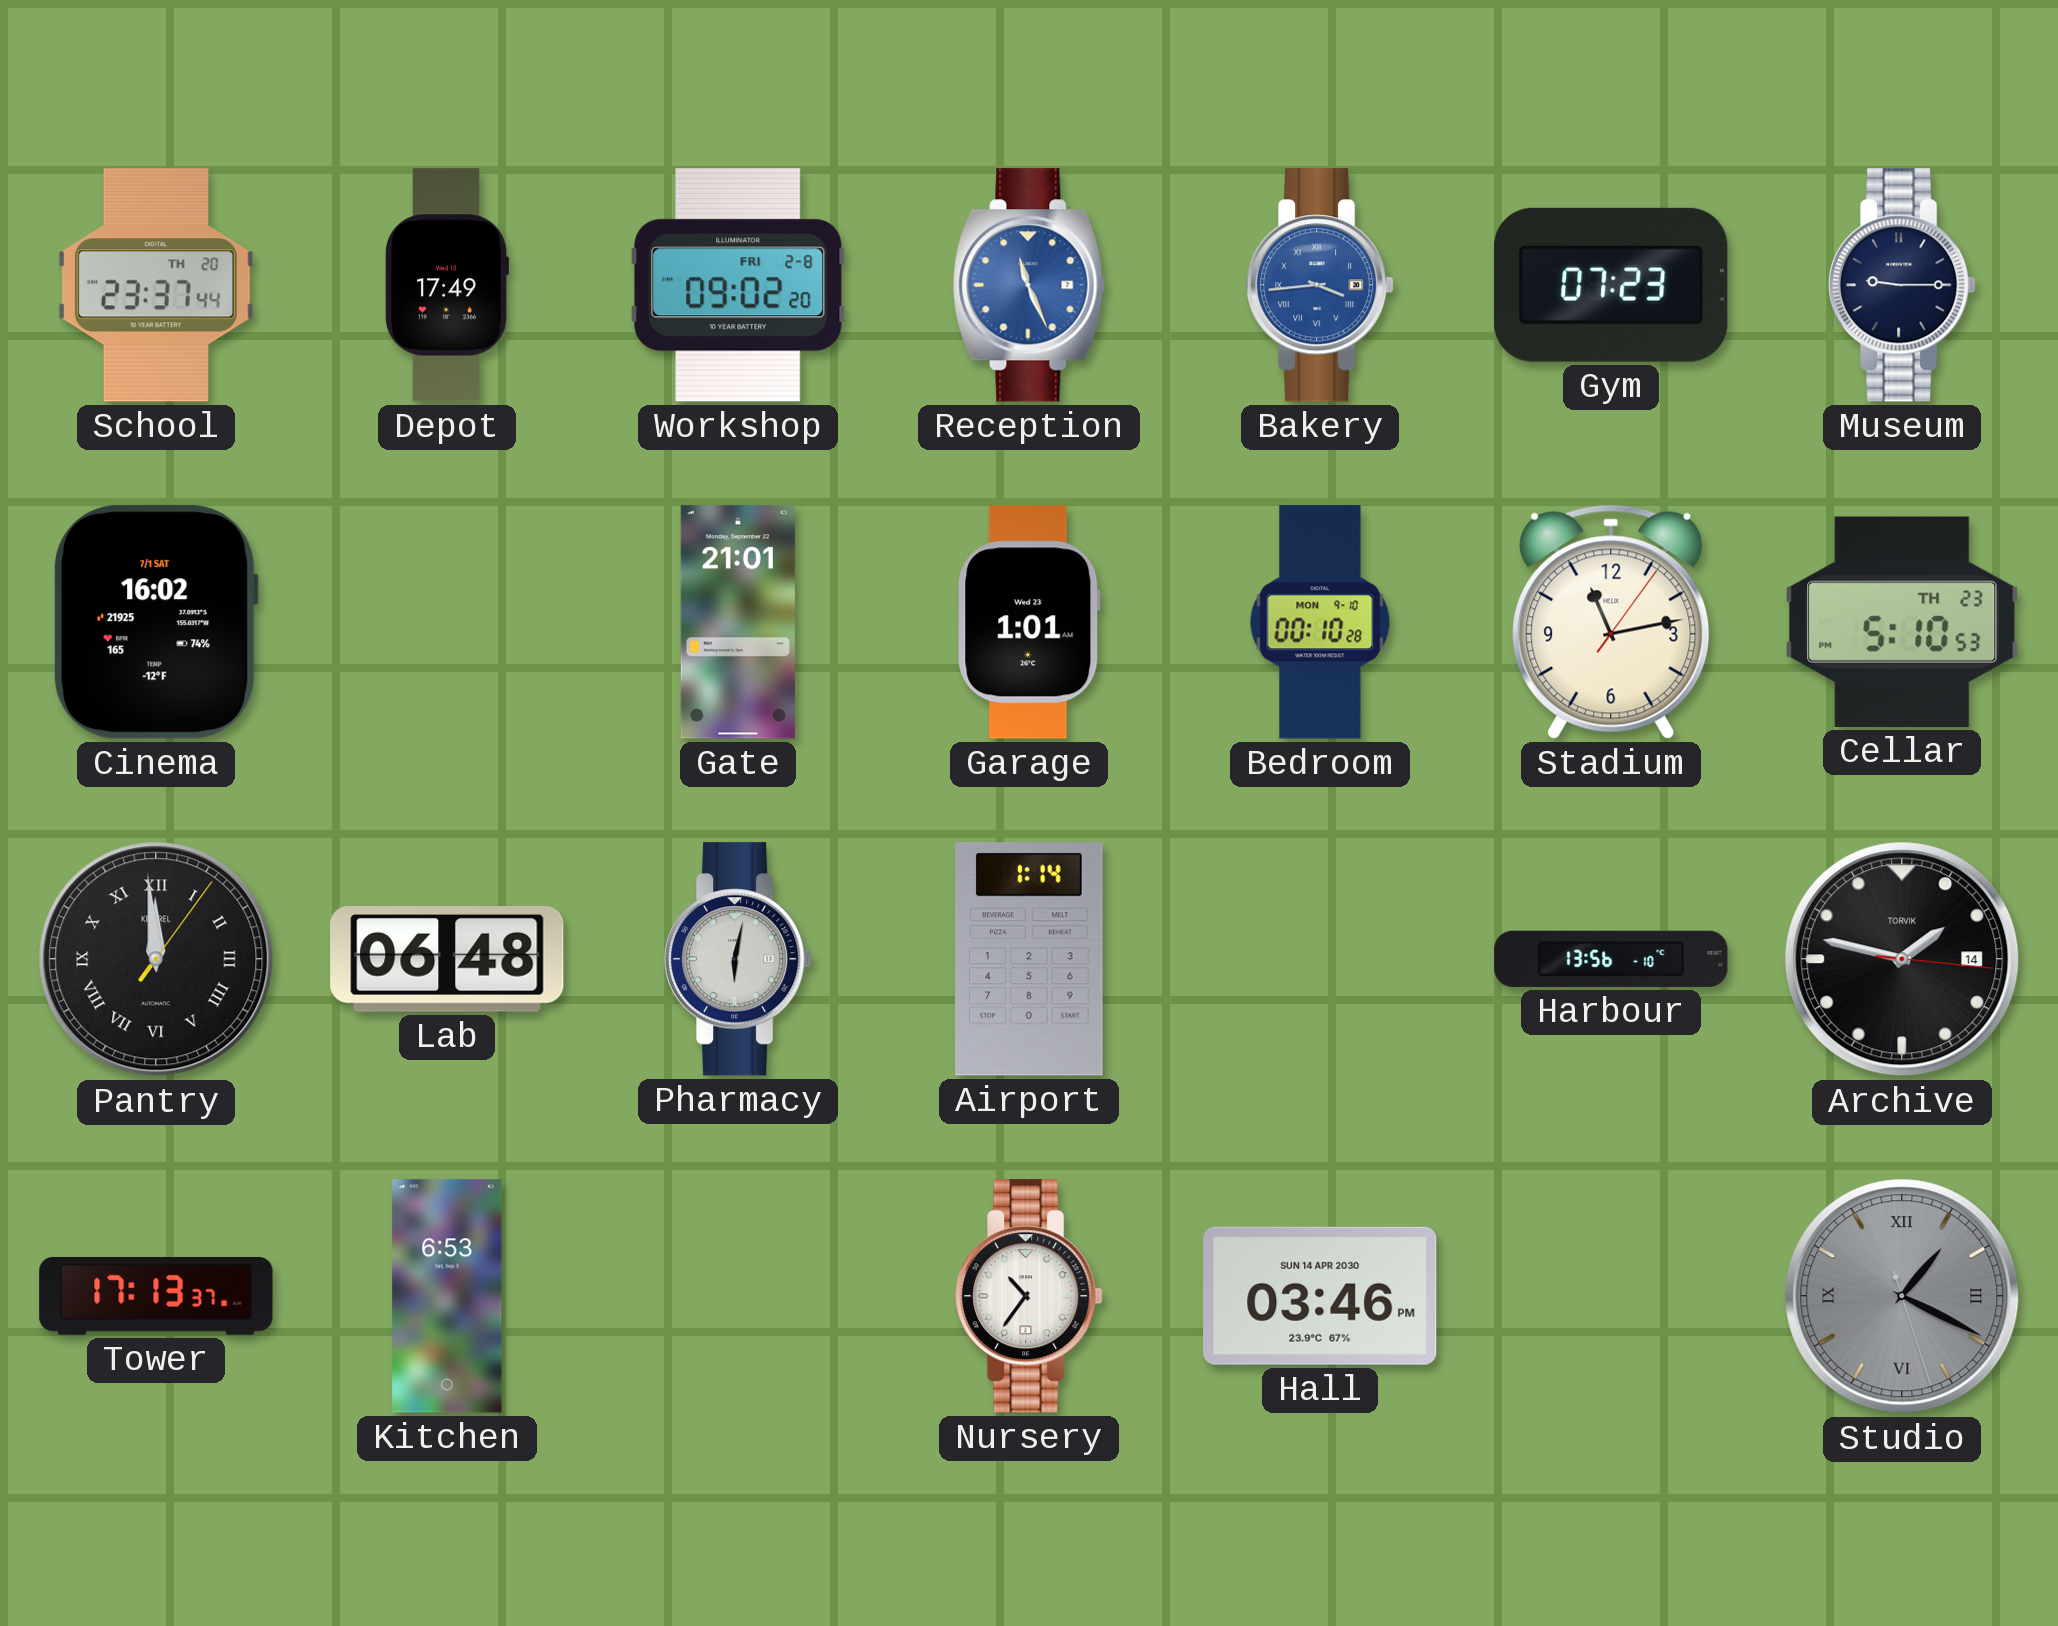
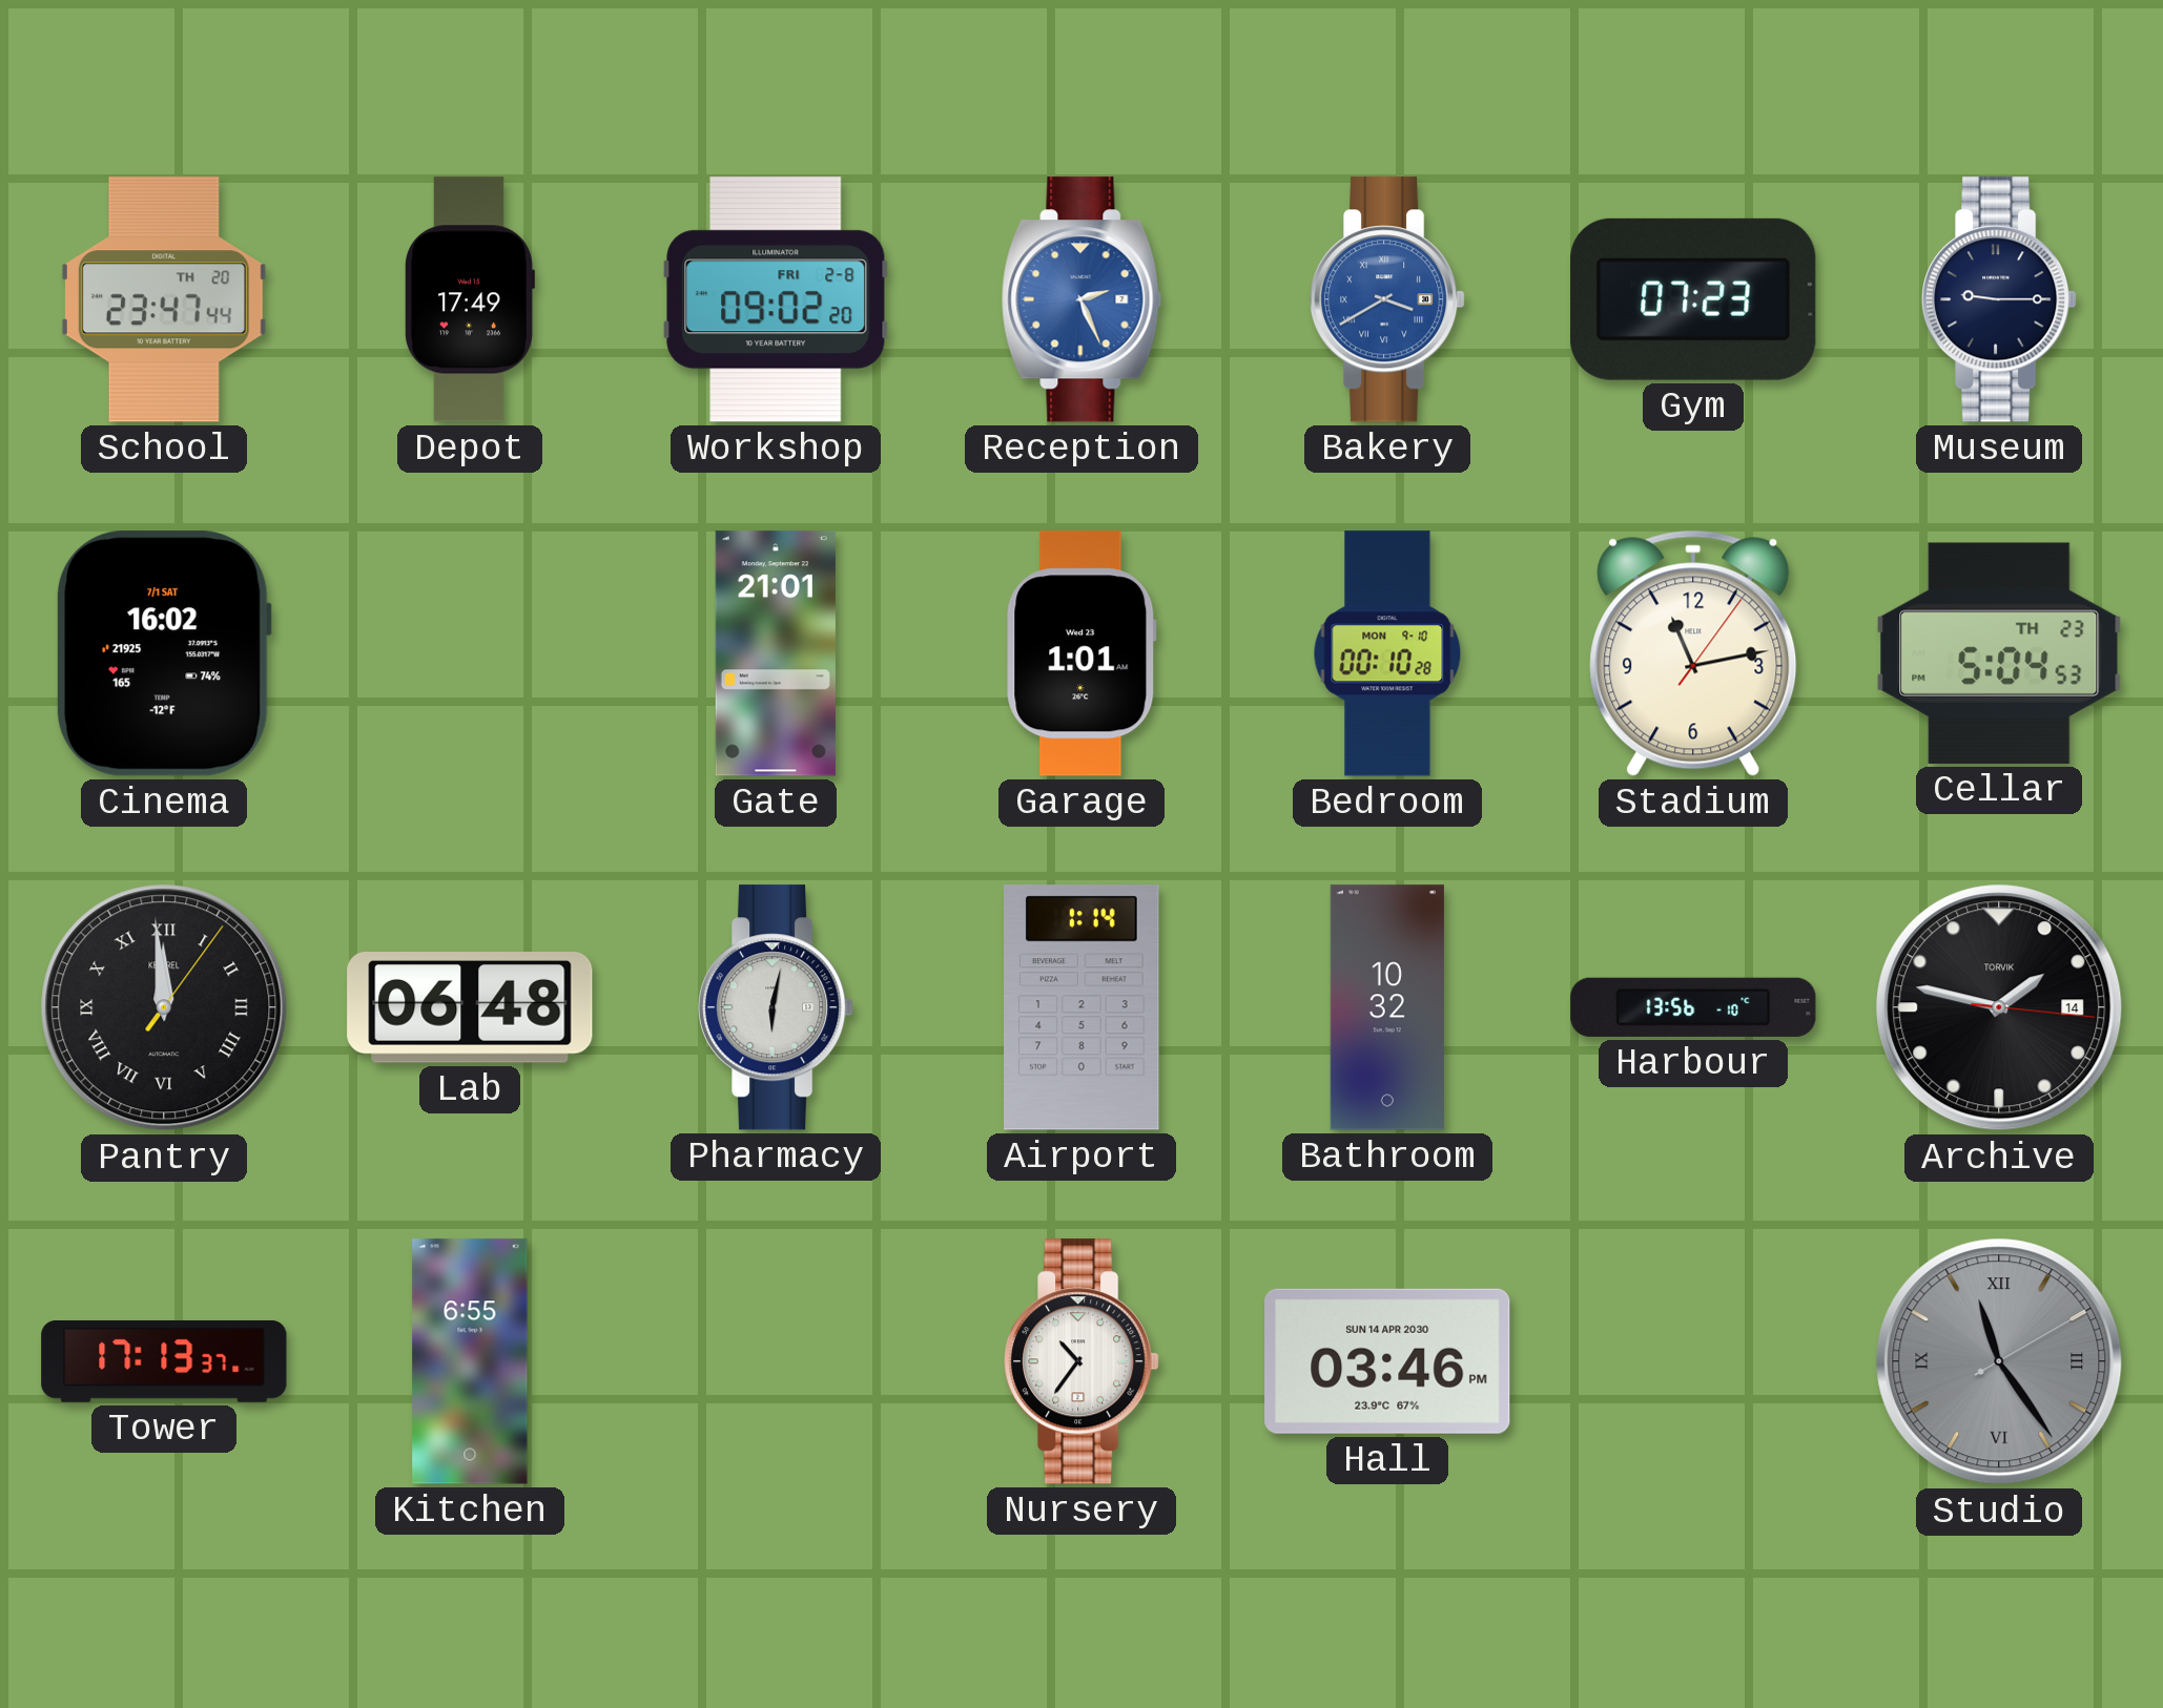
School: 23:37 -> 23:47
Reception: 11:26 -> 2:26
Bakery: 3:44 -> 3:40
Cellar: 5:10 -> 5:04
Bathroom: none -> 10:32
Kitchen: 6:53 -> 6:55
Studio: 1:19 -> 11:24
